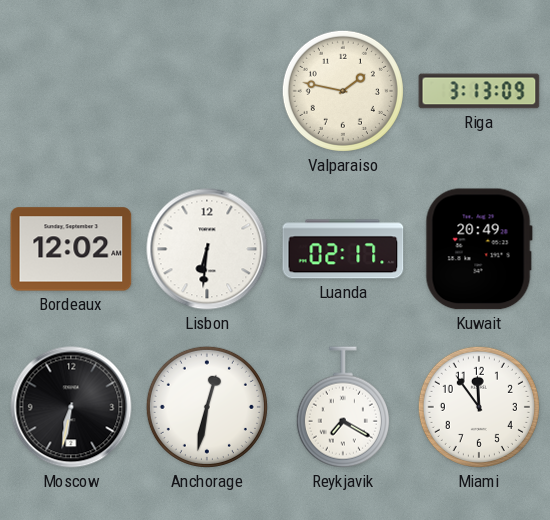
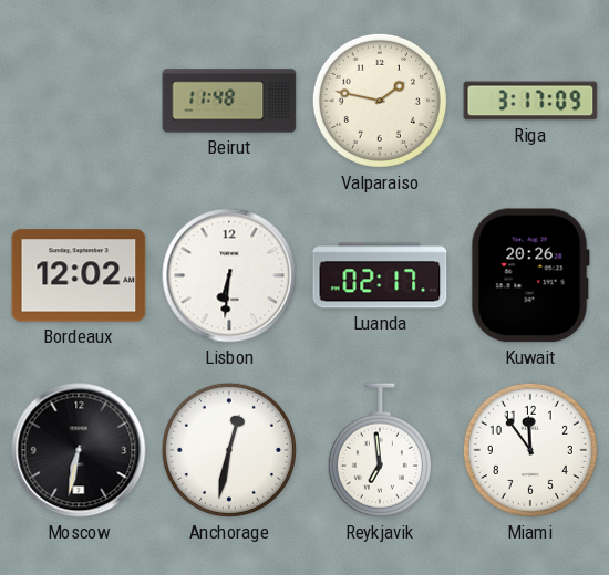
Beirut: none -> 11:48
Riga: 3:13 -> 3:17
Kuwait: 20:49 -> 20:26
Reykjavik: 7:20 -> 6:59
